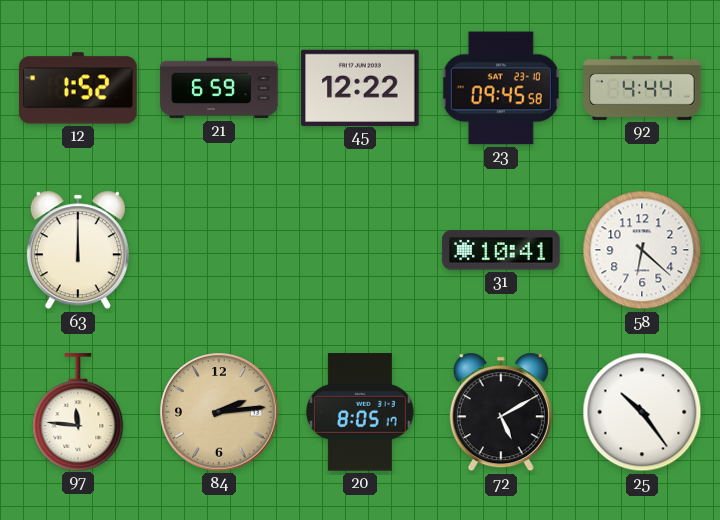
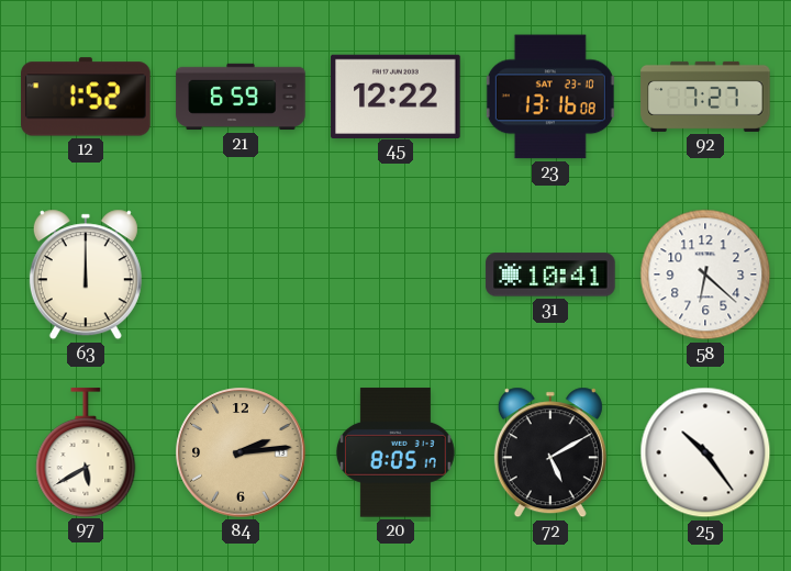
23: 09:45 -> 13:16
92: 4:44 -> 7:27
97: 11:46 -> 5:40
